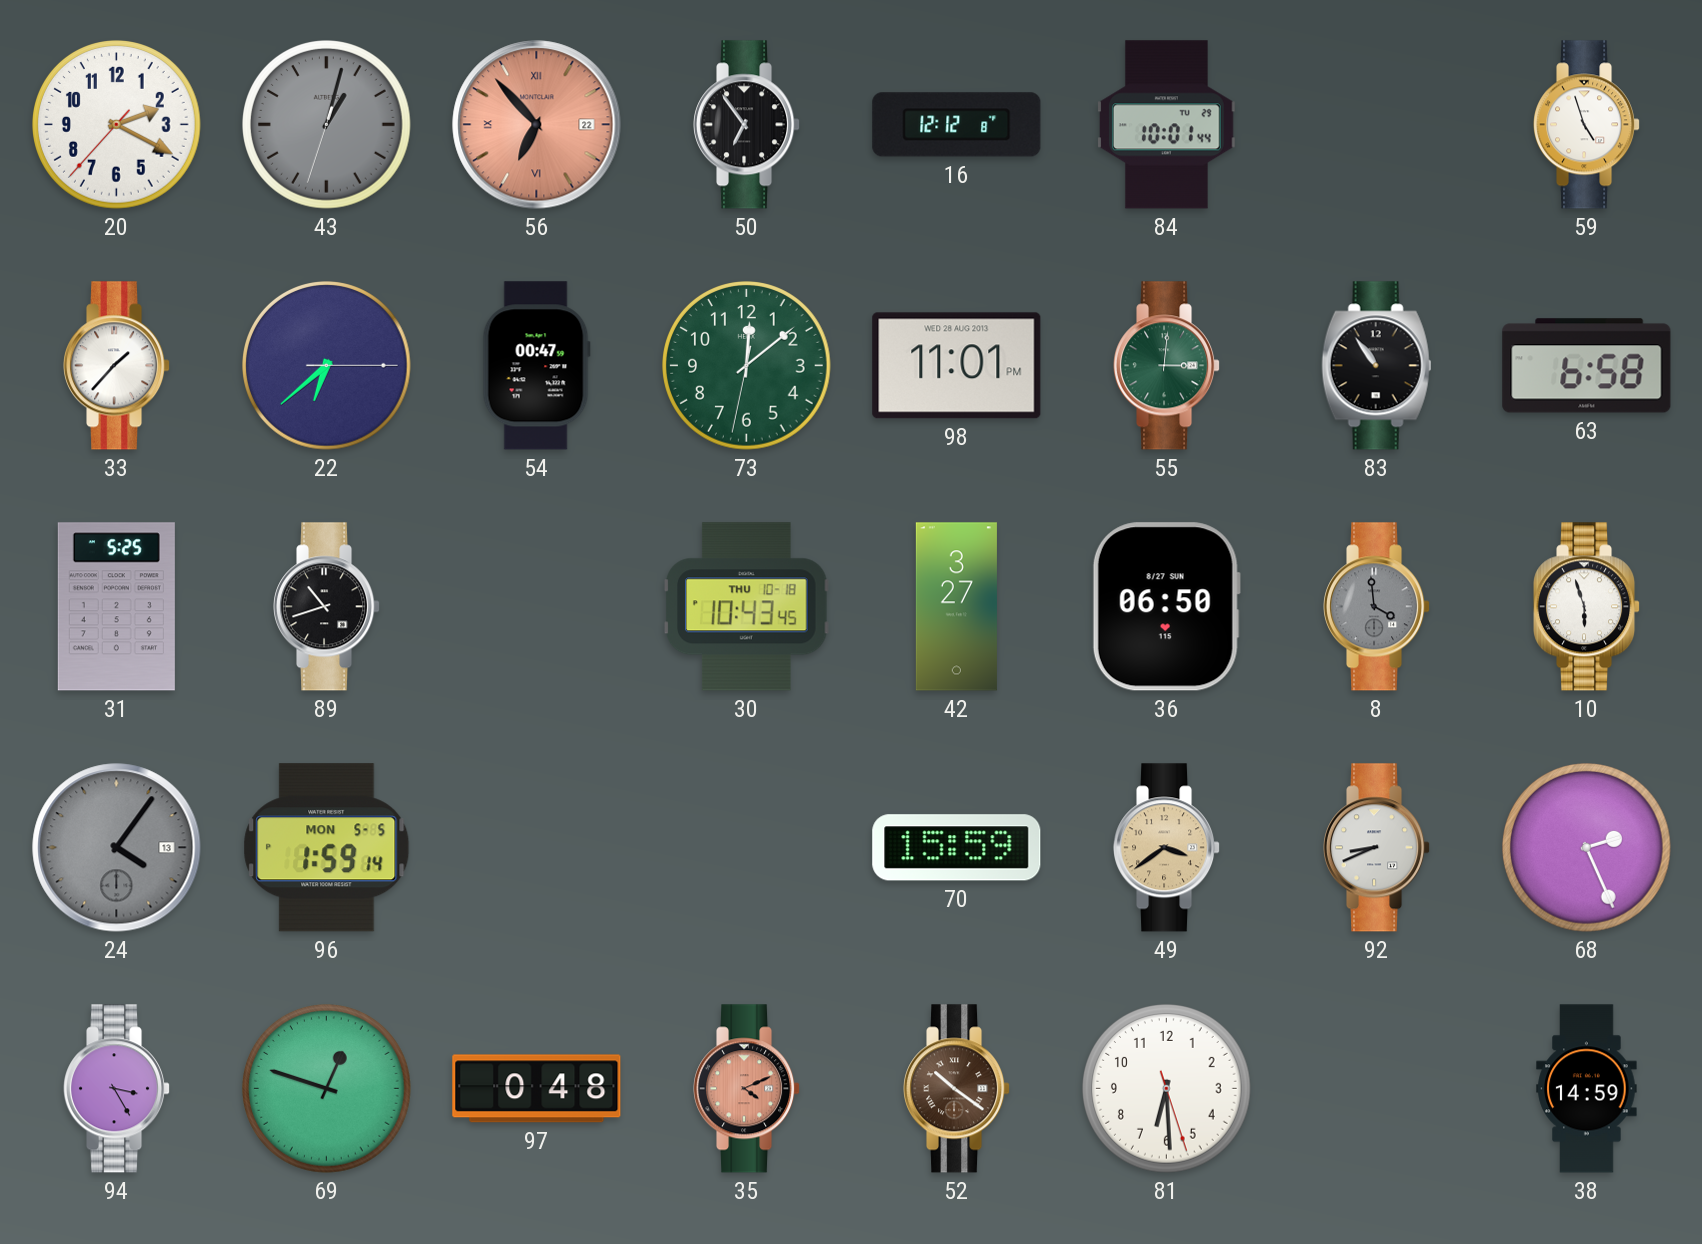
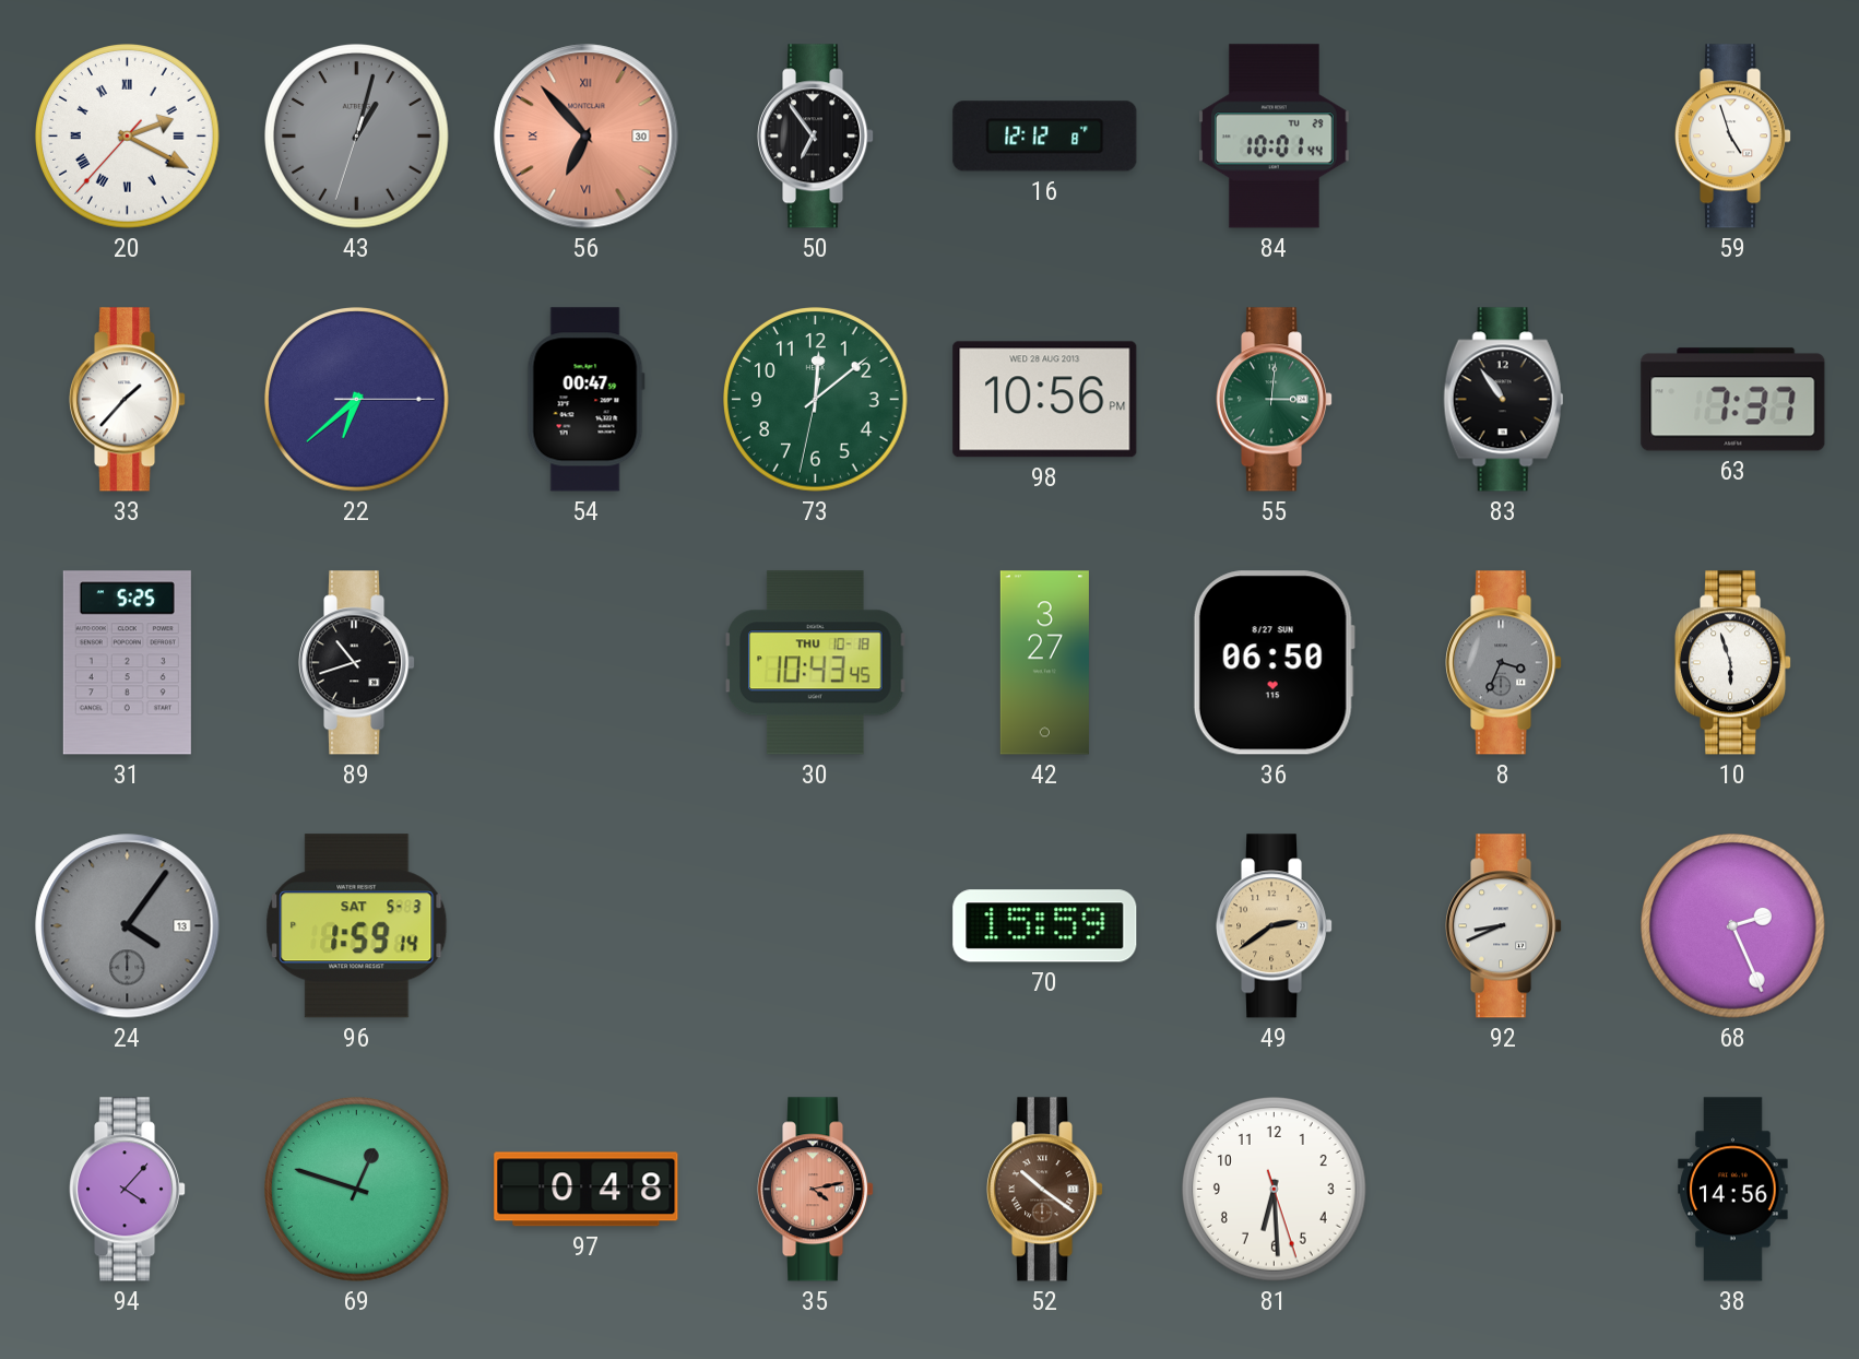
20 numerals: Arabic -> Roman
56 date: 22 -> 30
98: 11:01 -> 10:56
63: 6:58 -> 7:37
8: 3:59 -> 3:34
96 date: MON 5-5 -> SAT 5-3
49: 3:39 -> 2:39
94: 3:25 -> 4:07
35: 4:11 -> 4:13
38: 14:59 -> 14:56
